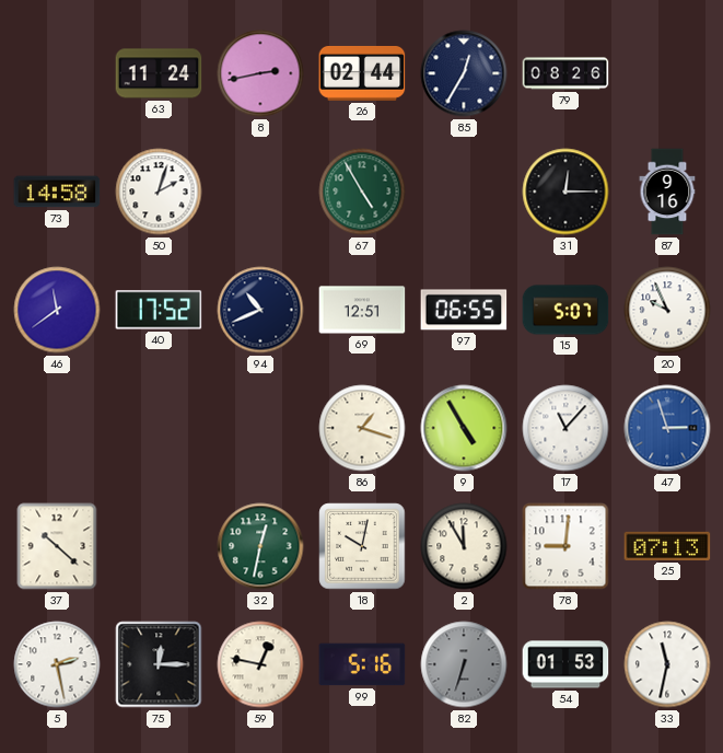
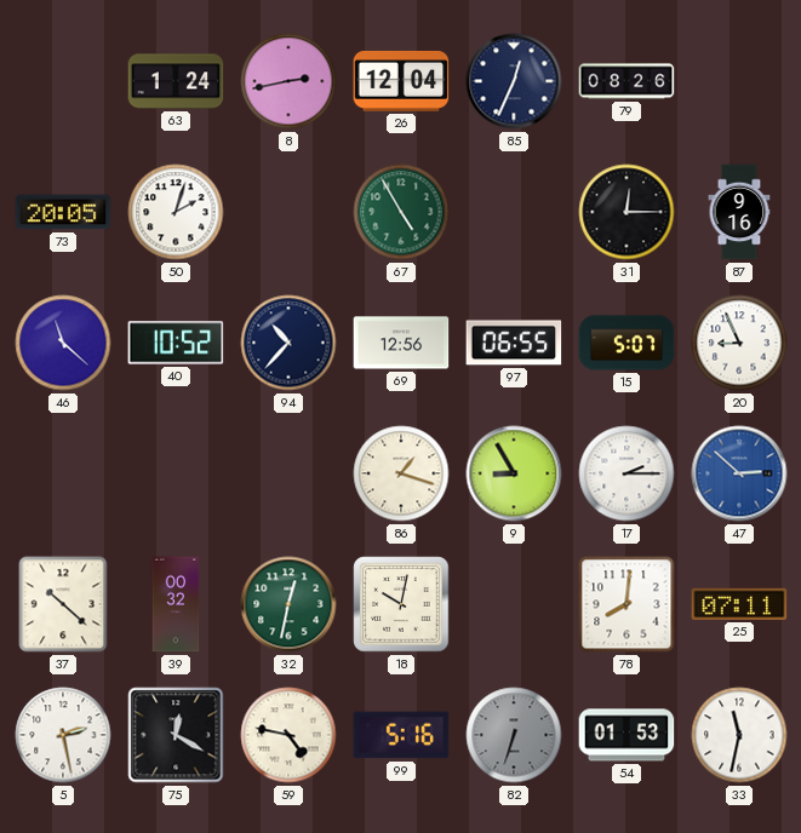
63: 11:24 -> 1:24
26: 02:44 -> 12:04
85: 12:35 -> 12:34
73: 14:58 -> 20:05
46: 11:39 -> 11:22
40: 17:52 -> 10:52
94: 10:41 -> 10:37
69: 12:51 -> 12:56
20: 9:56 -> 8:56
9: 4:55 -> 8:55
17: 11:07 -> 2:15
47: 2:57 -> 2:52
39: none -> 00:32
2: 11:55 -> none
78: 9:01 -> 8:01
25: 07:13 -> 07:11
75: 12:15 -> 12:20
59: 12:47 -> 4:47
